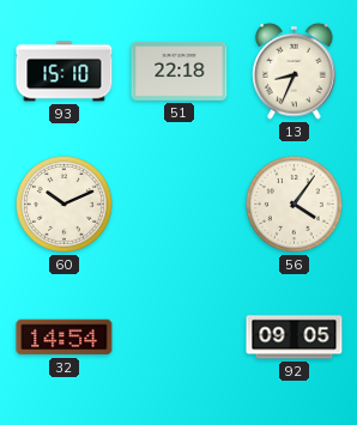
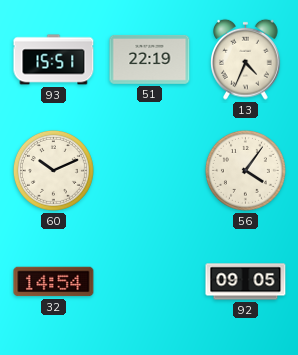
93: 15:10 -> 15:51
51: 22:18 -> 22:19
13: 8:34 -> 4:34
